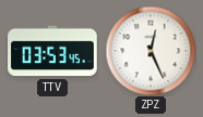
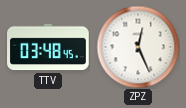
TTV: 03:53 -> 03:48
